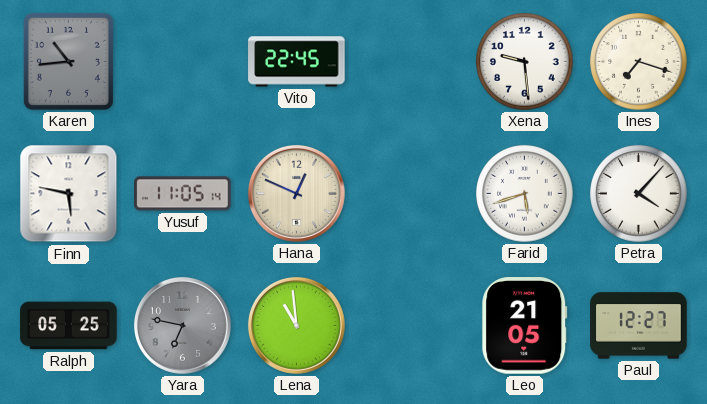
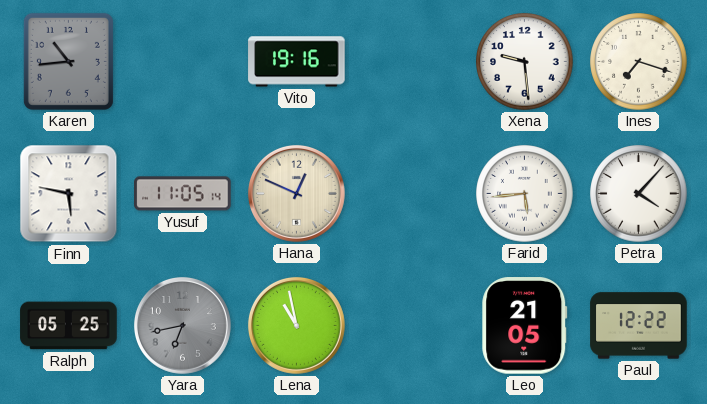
Vito: 22:45 -> 19:16
Farid: 5:42 -> 5:44
Yara: 6:47 -> 6:43
Lena: 10:59 -> 10:58
Paul: 12:27 -> 12:22
